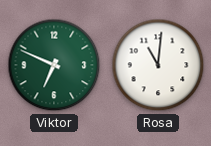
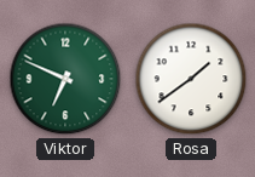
Rosa: 11:01 -> 1:39
